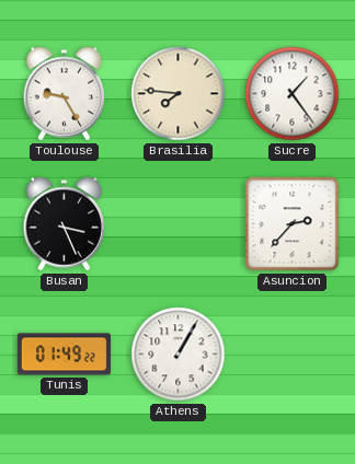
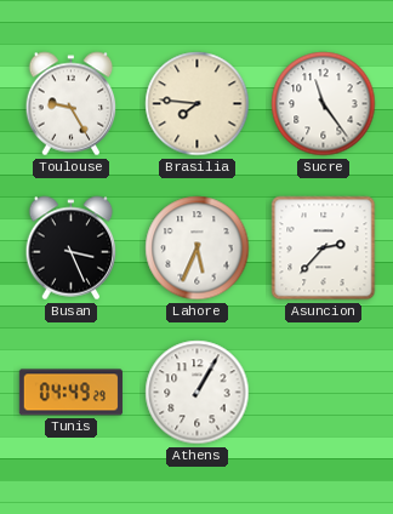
Sucre: 1:24 -> 11:24
Lahore: none -> 5:34
Tunis: 01:49 -> 04:49
